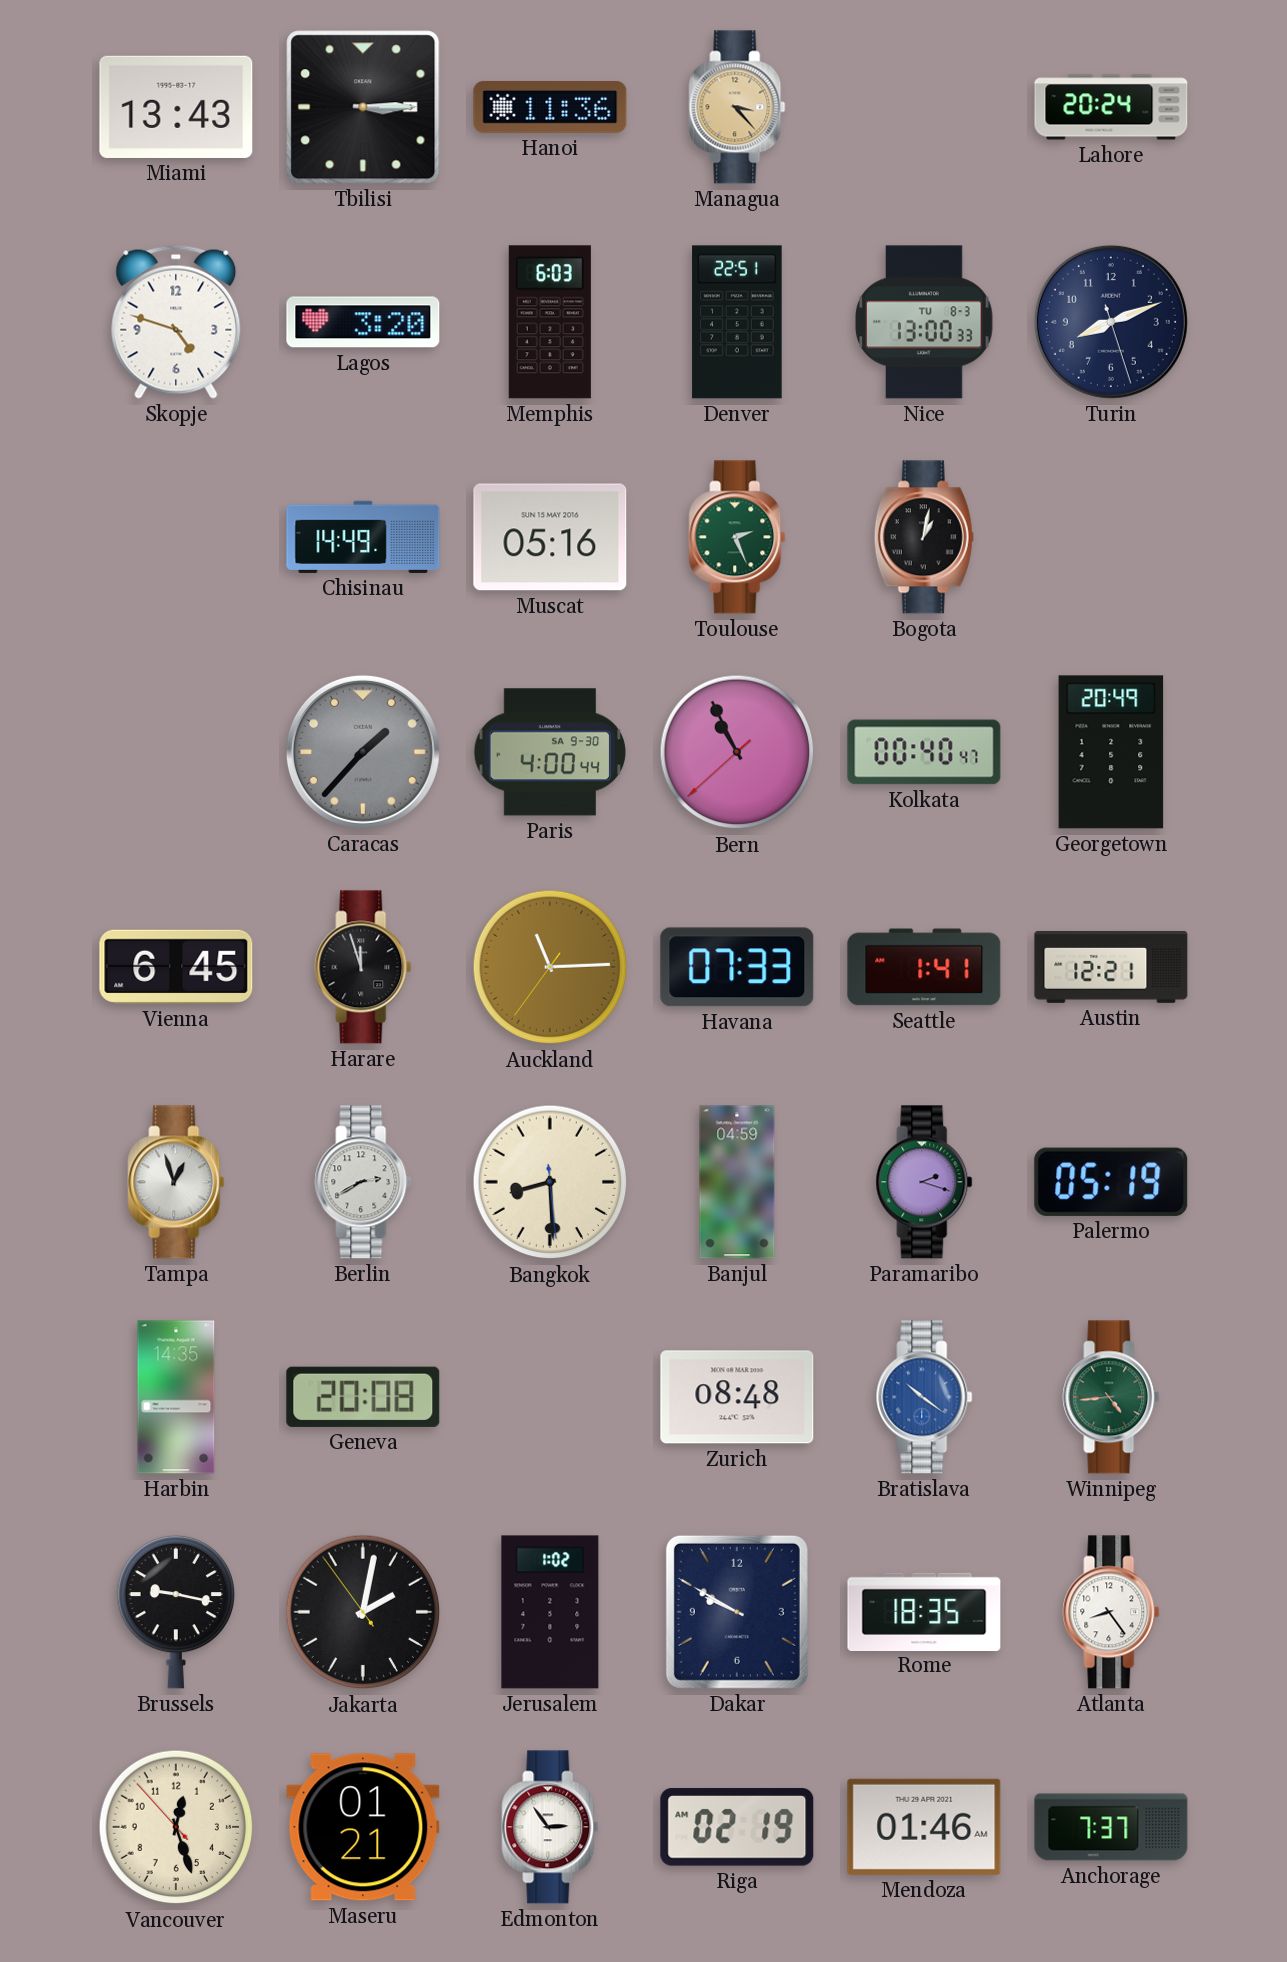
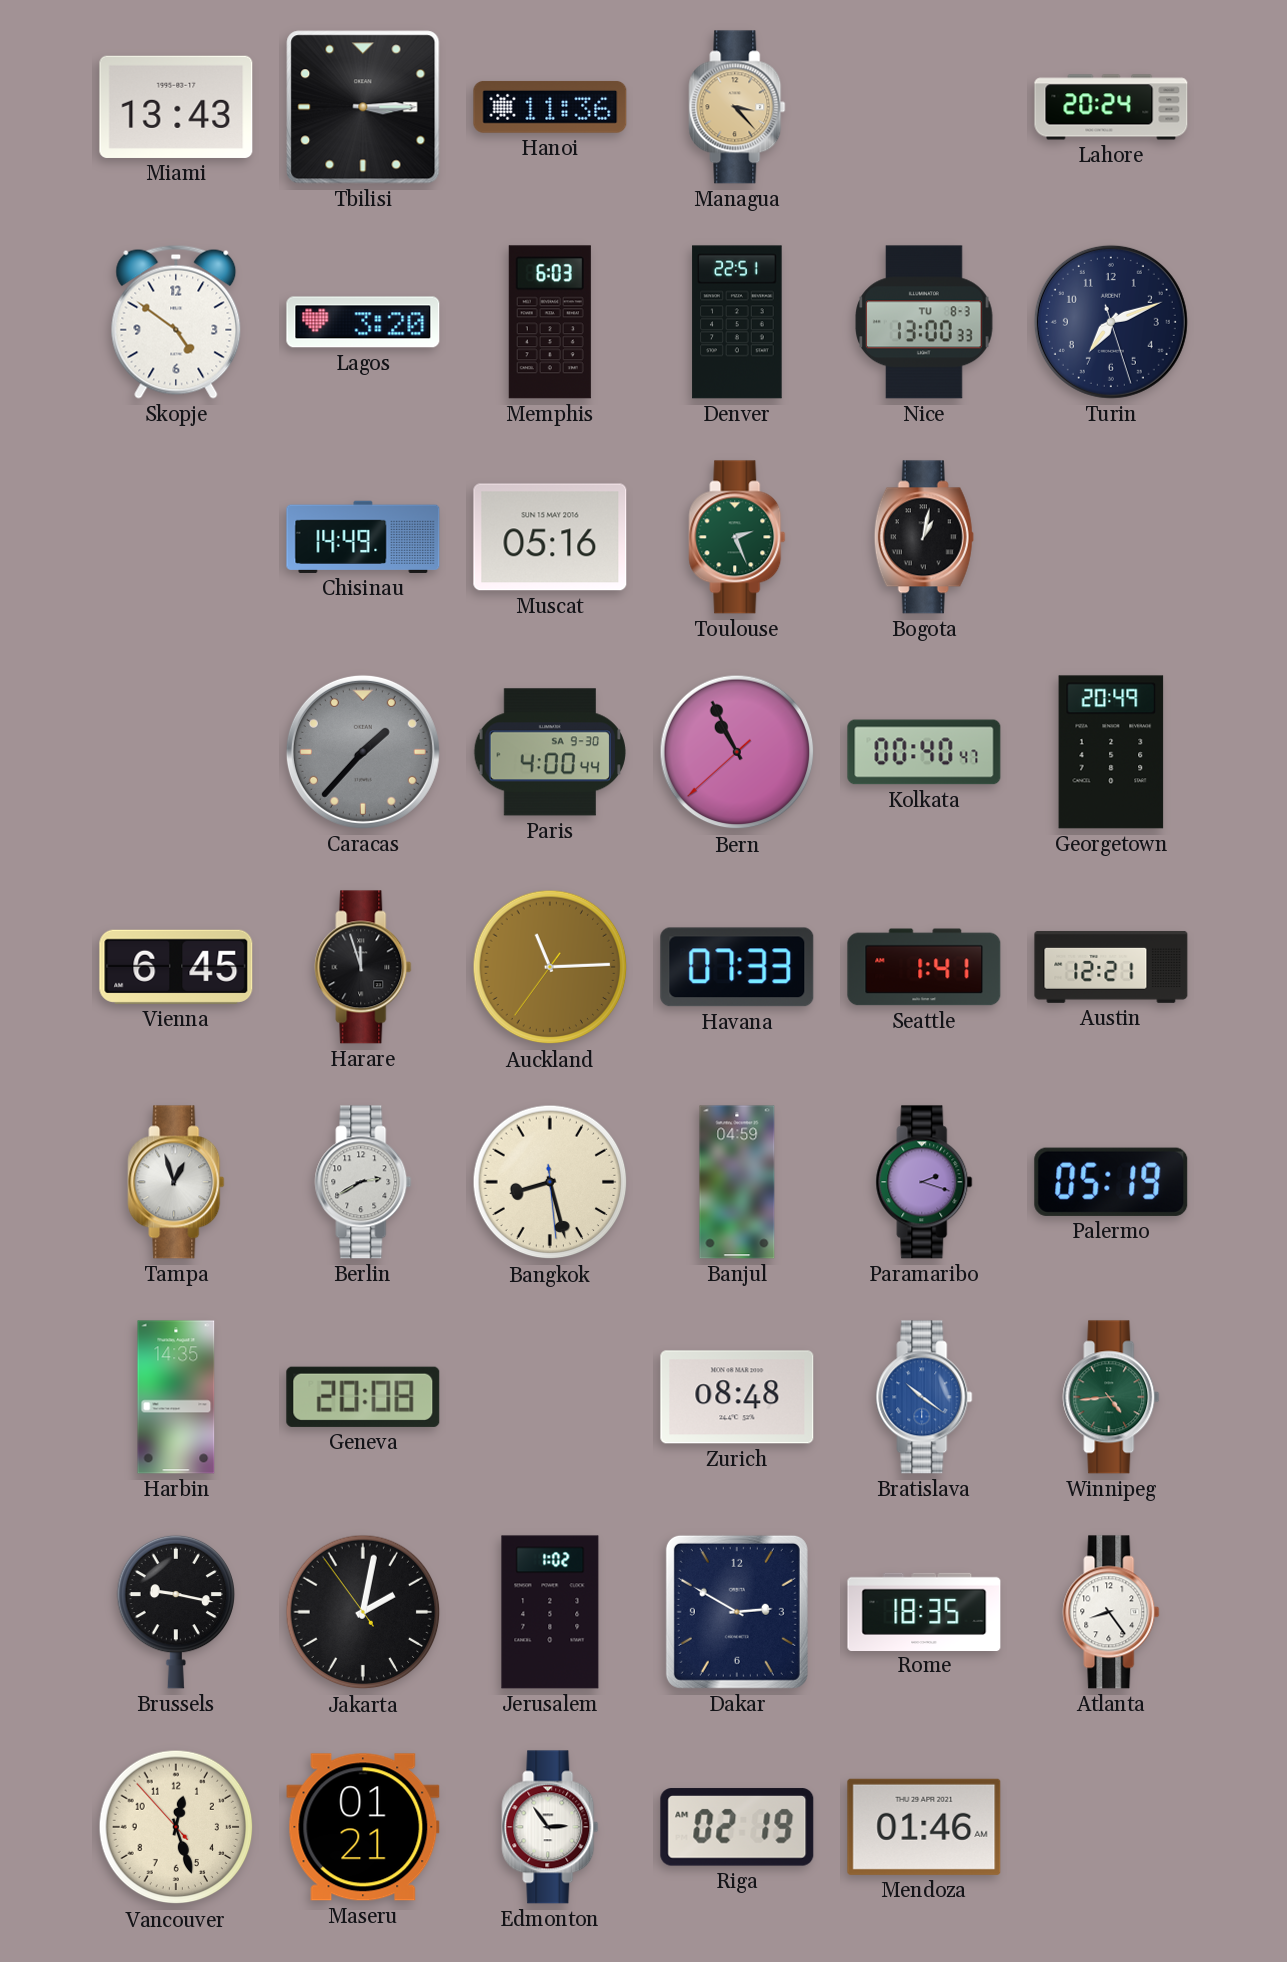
Skopje: 4:48 -> 4:51
Turin: 8:11 -> 7:11
Bangkok: 8:29 -> 8:27
Dakar: 9:50 -> 2:50
Anchorage: 7:37 -> none
